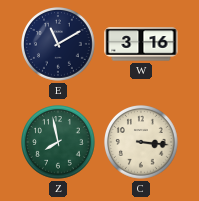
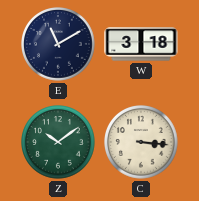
W: 3:16 -> 3:18
Z: 7:58 -> 10:09
